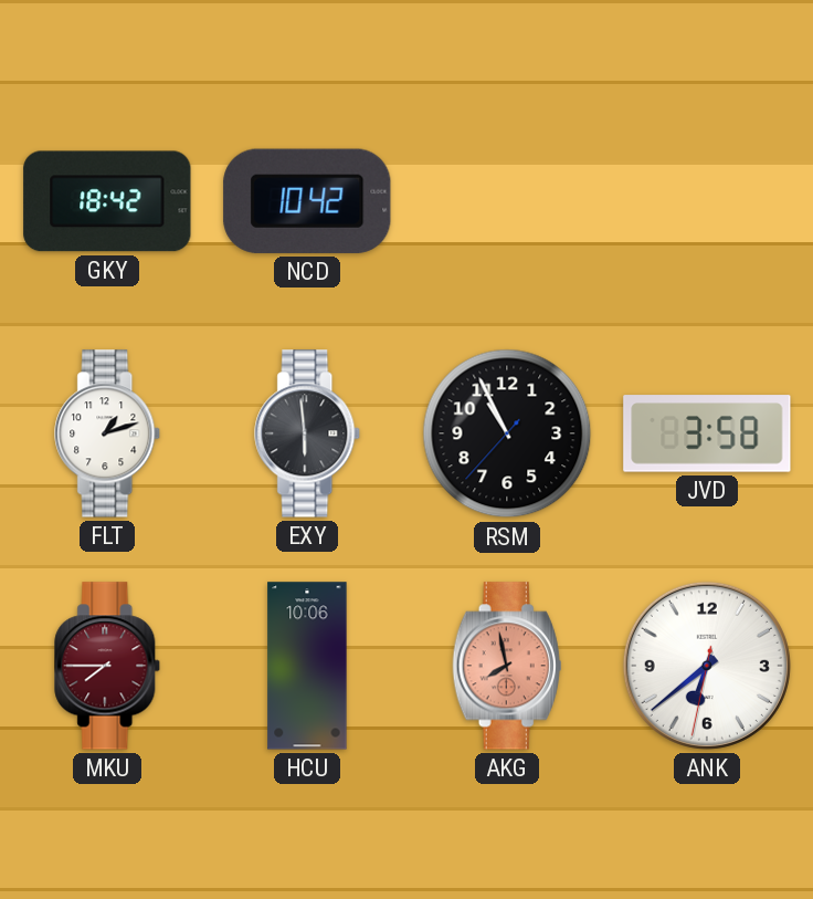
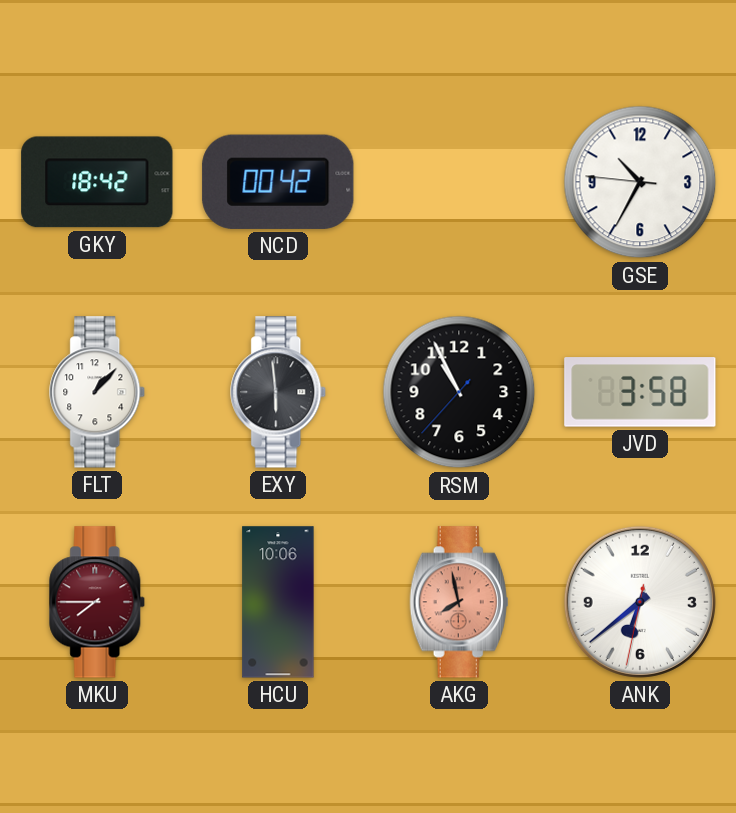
NCD: 10:42 -> 00:42
GSE: none -> 10:34
FLT: 1:12 -> 1:07
